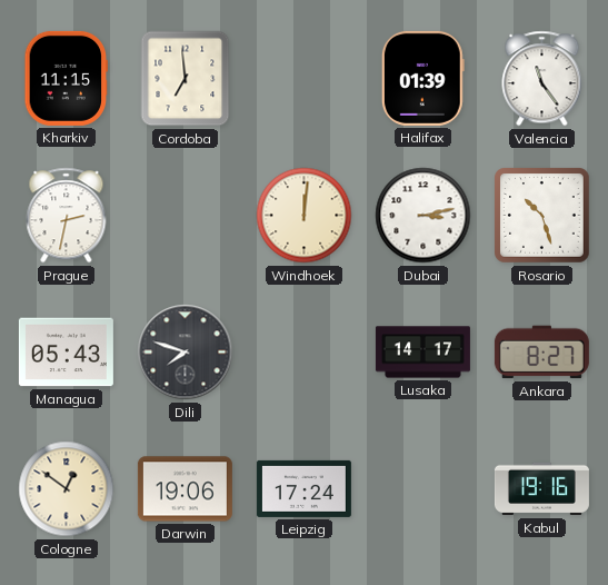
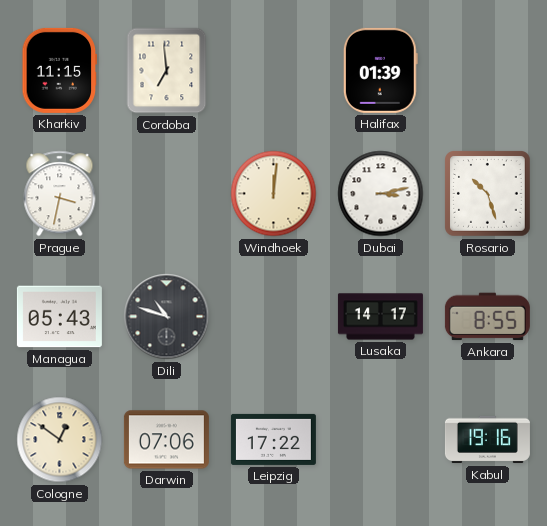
Valencia: 11:24 -> none
Prague: 2:32 -> 3:32
Dili: 7:48 -> 10:48
Ankara: 8:27 -> 8:55
Darwin: 19:06 -> 07:06
Leipzig: 17:24 -> 17:22
